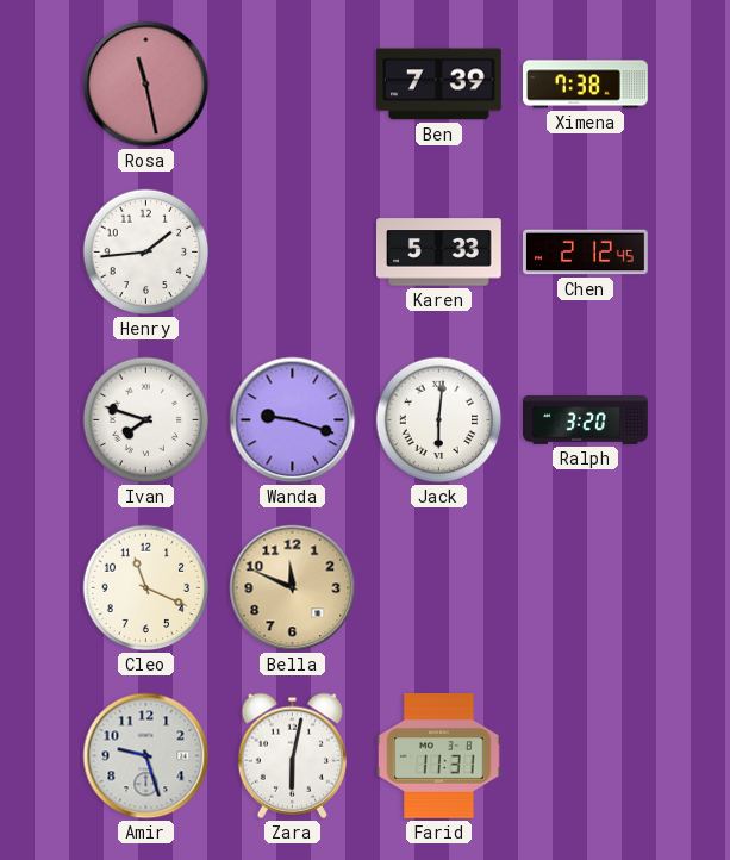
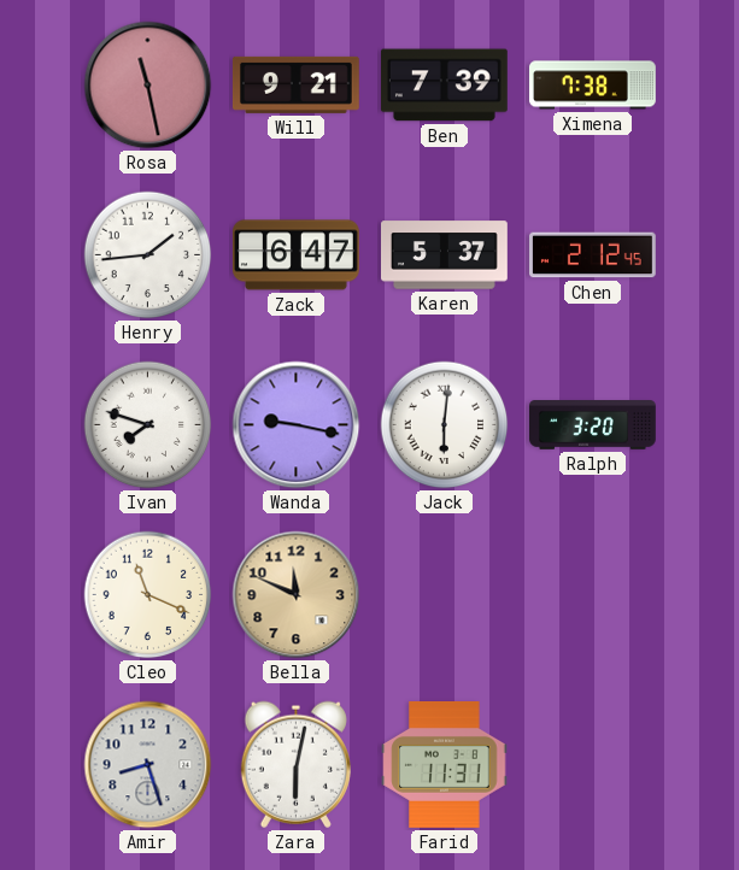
Will: none -> 9:21
Zack: none -> 6:47
Karen: 5:33 -> 5:37
Wanda: 9:18 -> 9:17
Amir: 9:27 -> 8:27
